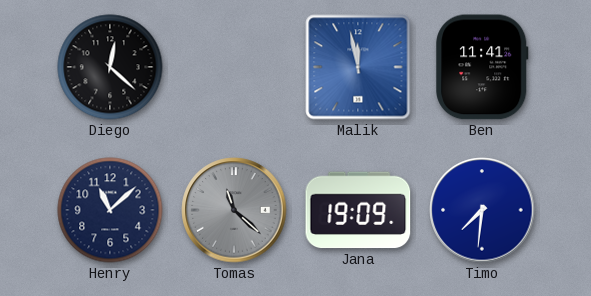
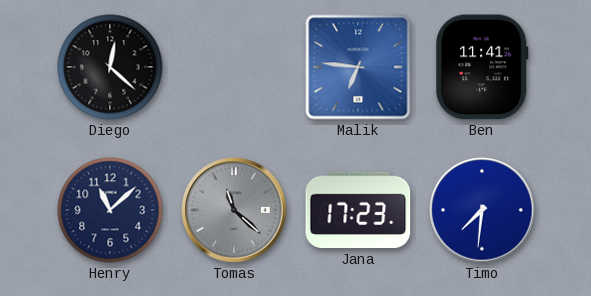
Malik: 11:58 -> 6:46
Jana: 19:09 -> 17:23
